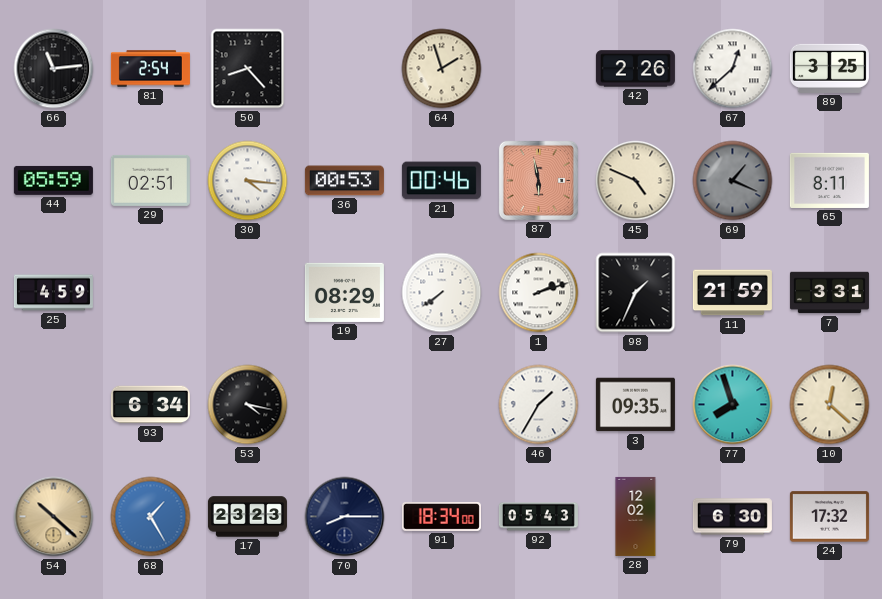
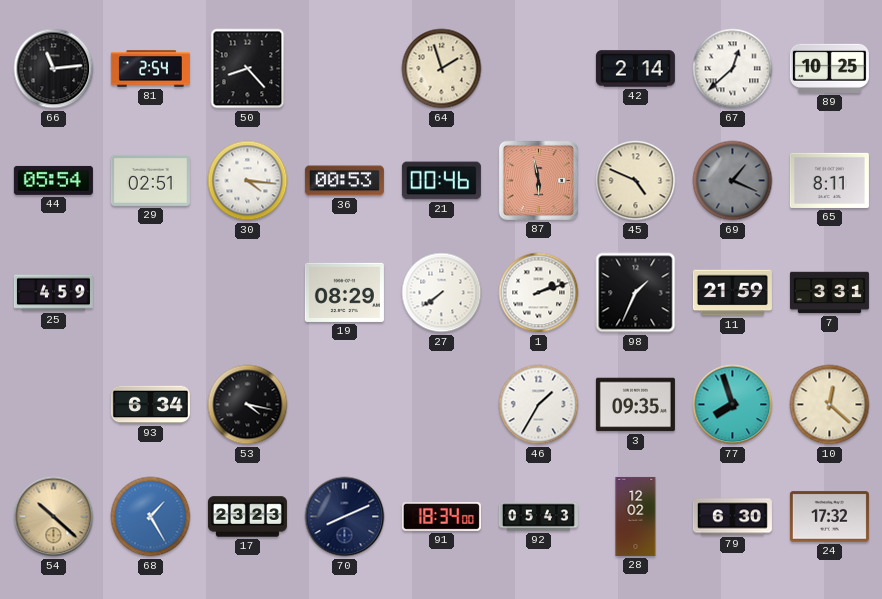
42: 2:26 -> 2:14
89: 3:25 -> 10:25
44: 05:59 -> 05:54
70: 8:15 -> 8:11
